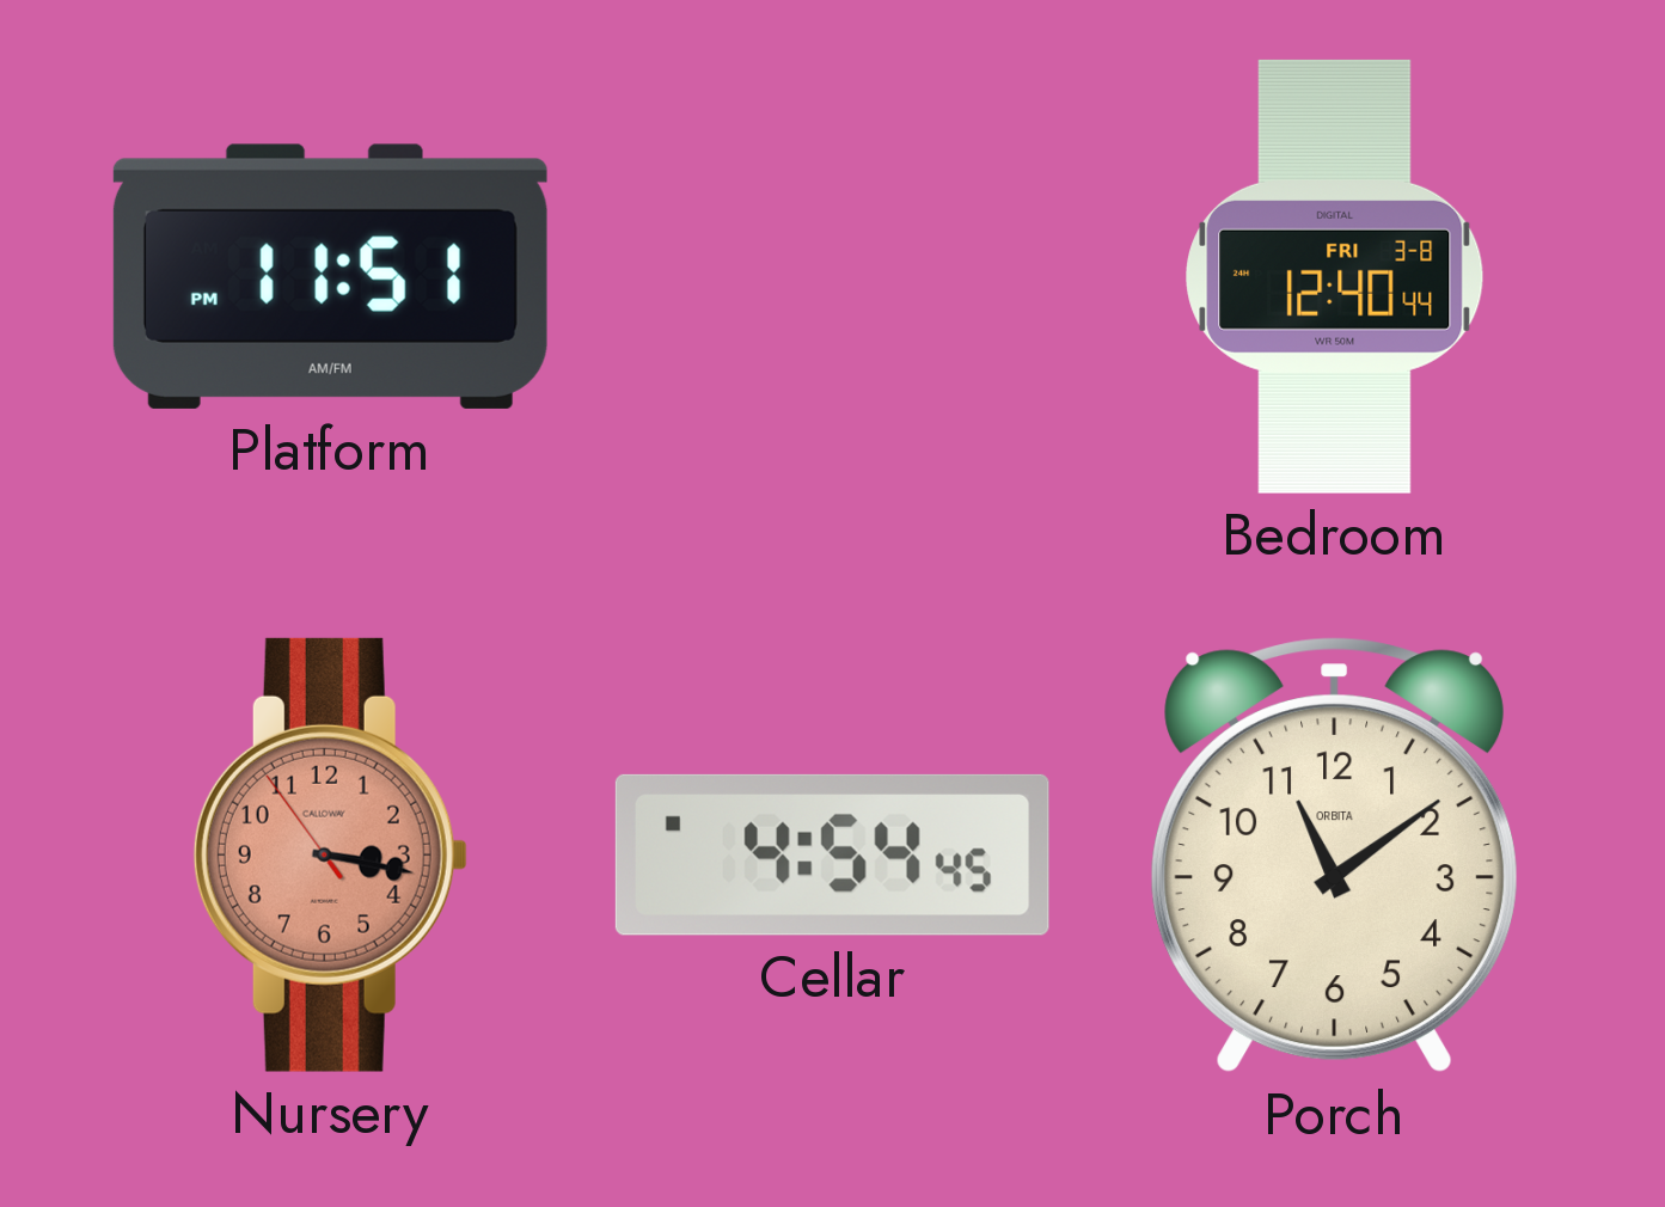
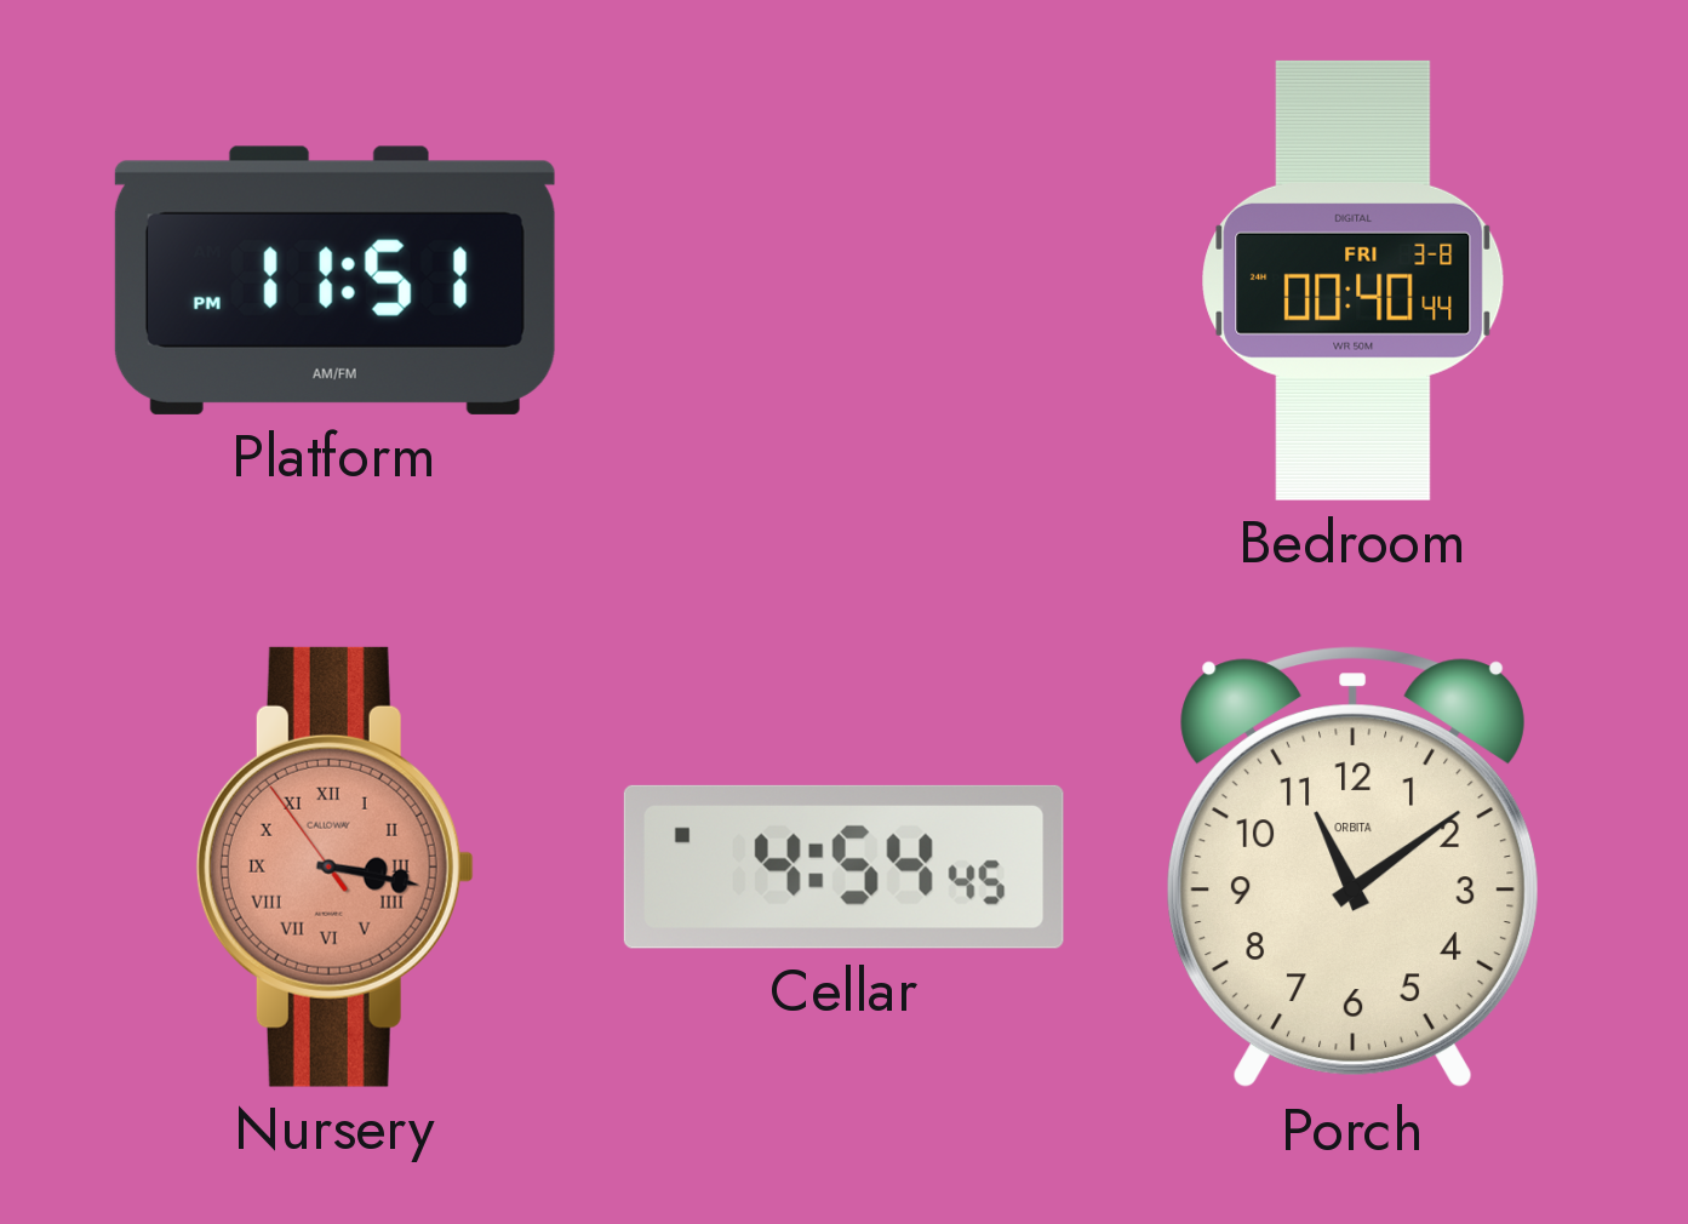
Bedroom: 12:40 -> 00:40
Nursery numerals: Arabic -> Roman
